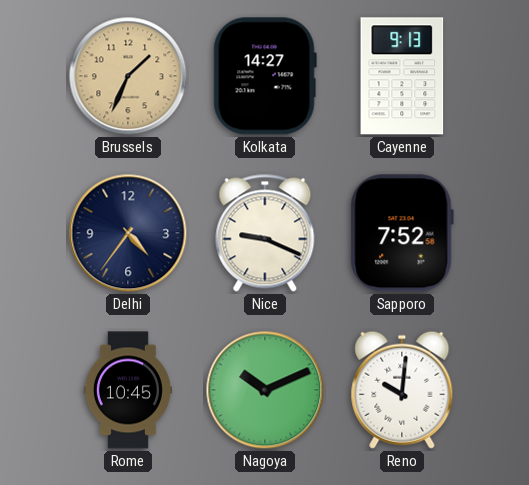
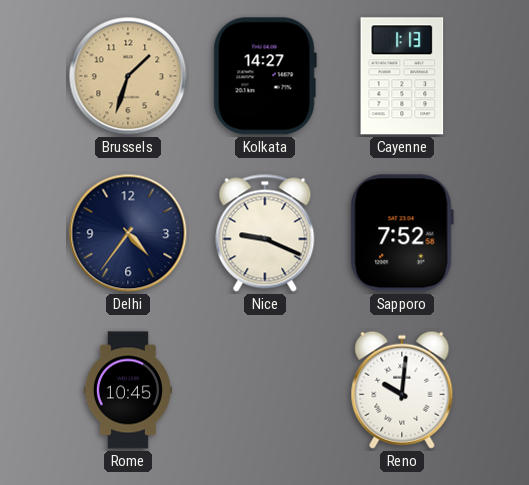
Brussels: 1:34 -> 1:33
Cayenne: 9:13 -> 1:13
Nagoya: 10:11 -> none
